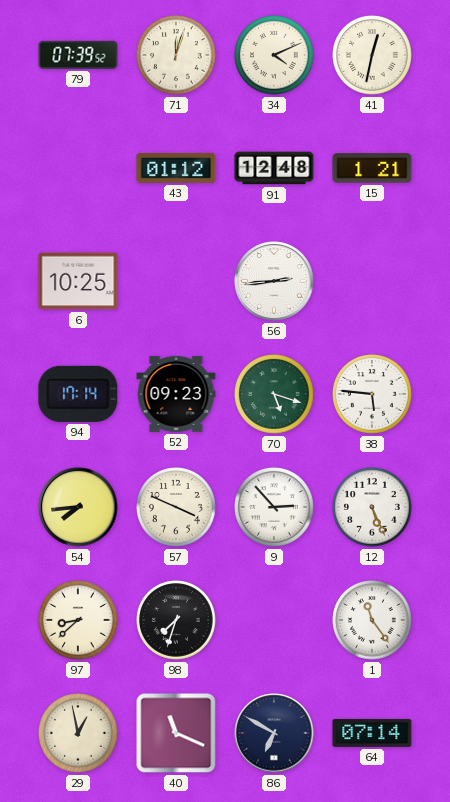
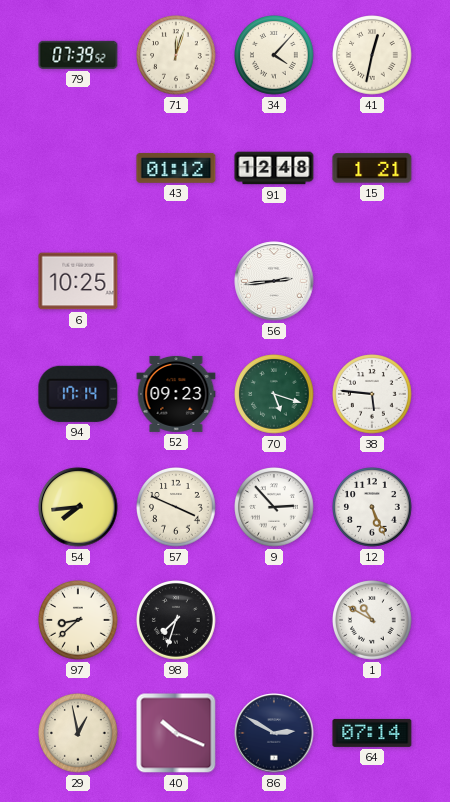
34: 4:11 -> 4:07
1: 11:24 -> 10:50
40: 11:19 -> 10:19
86: 6:50 -> 2:50
